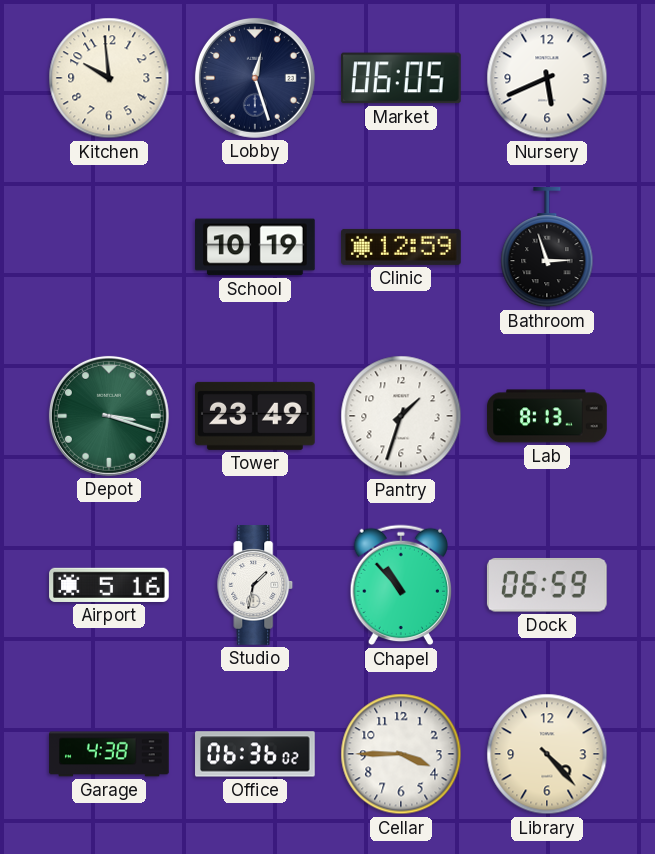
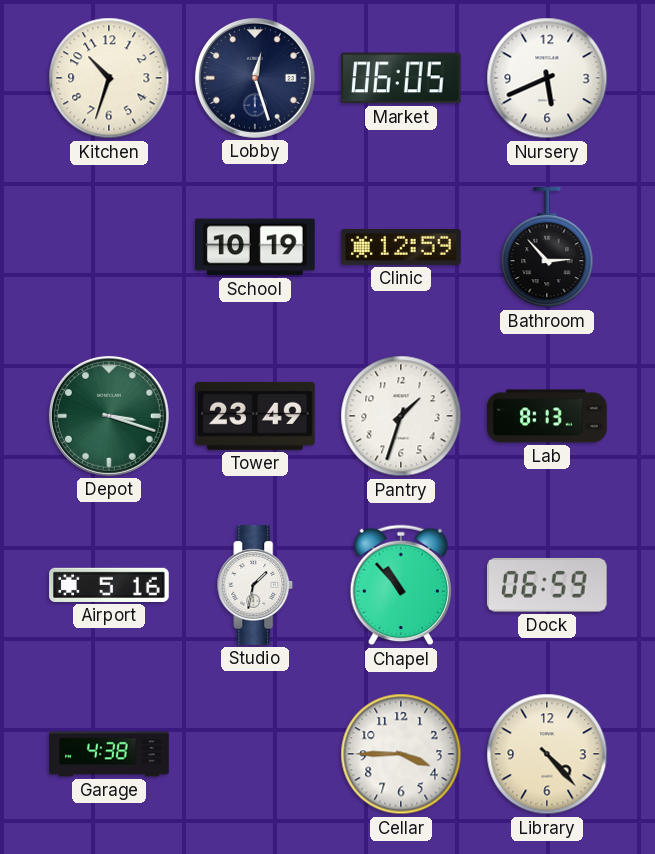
Kitchen: 9:59 -> 10:33
Bathroom: 2:57 -> 2:53
Office: 06:36 -> none
